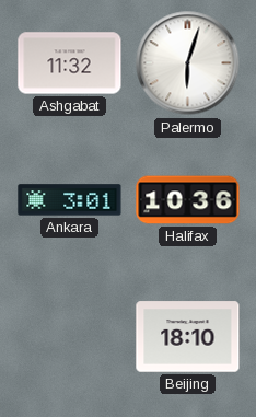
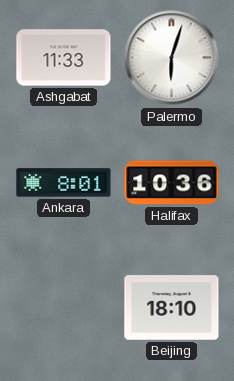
Ashgabat: 11:32 -> 11:33
Ankara: 3:01 -> 8:01
